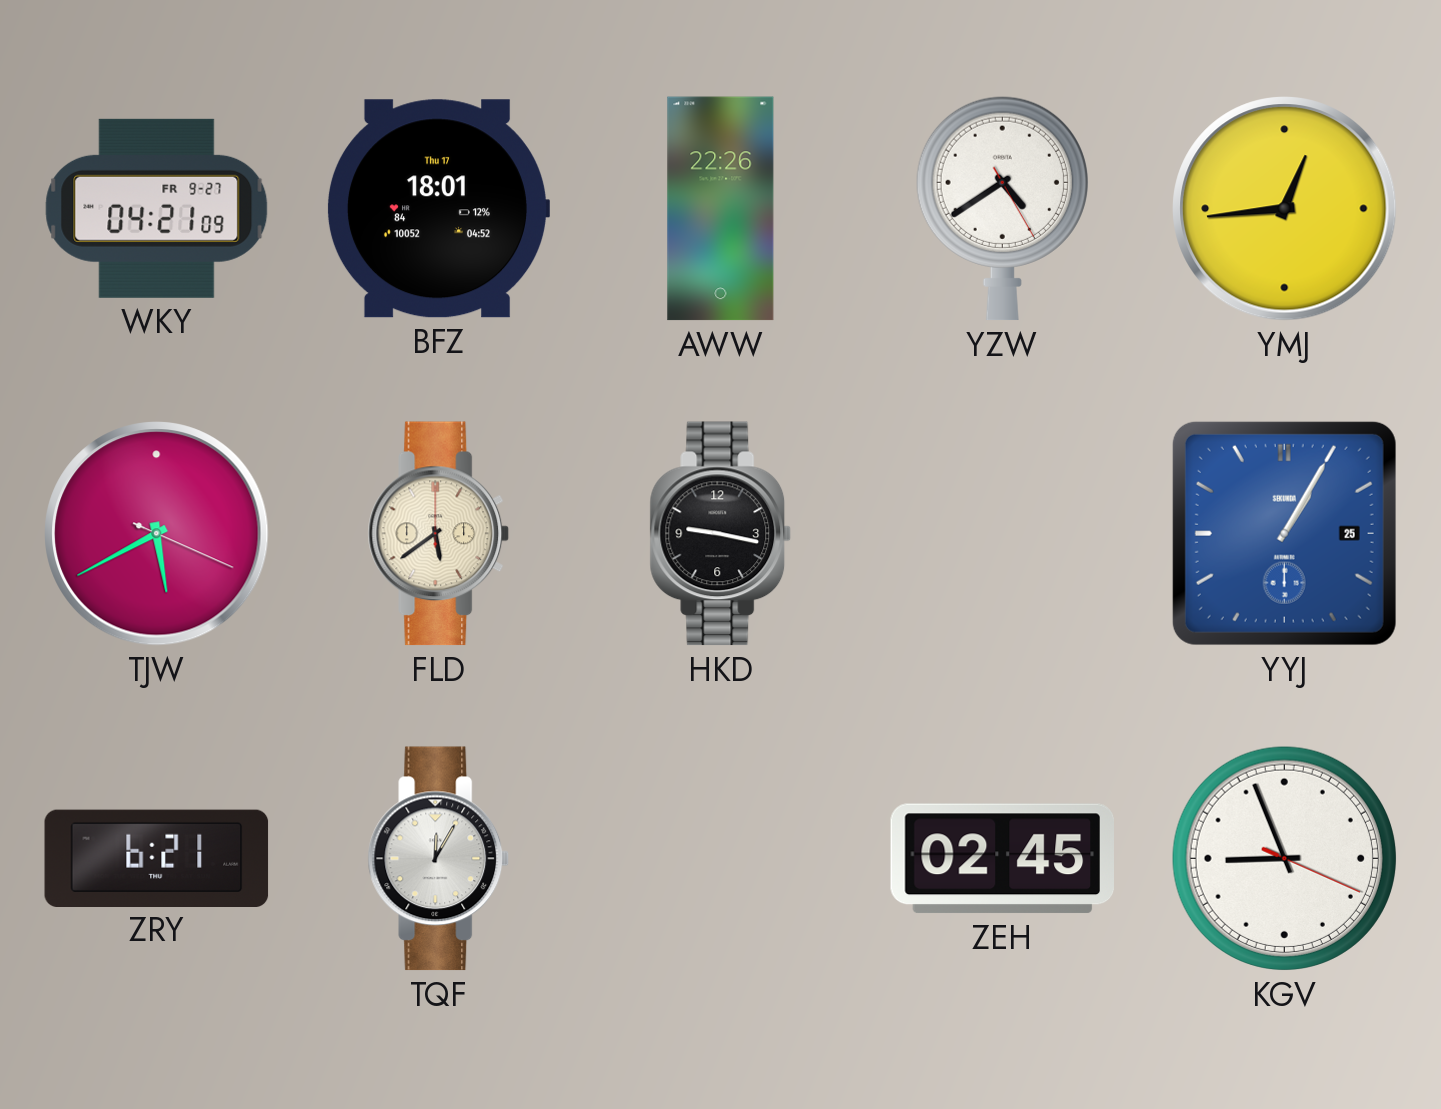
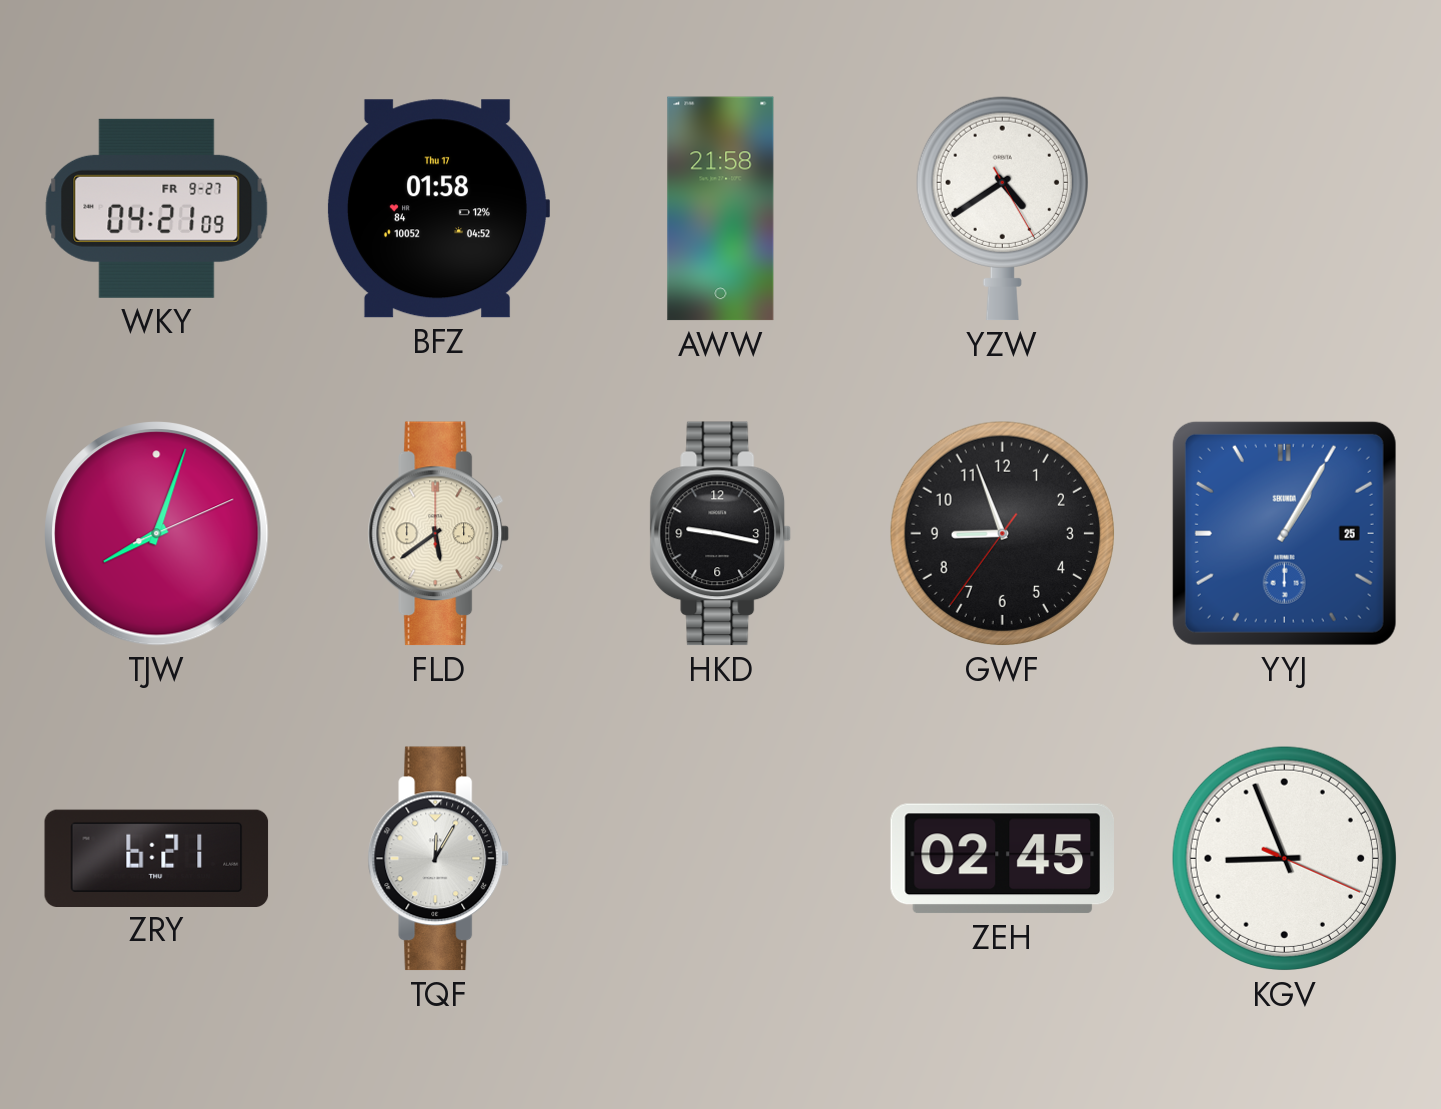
BFZ: 18:01 -> 01:58
AWW: 22:26 -> 21:58
YMJ: 12:44 -> none
TJW: 5:40 -> 8:03
GWF: none -> 8:56
